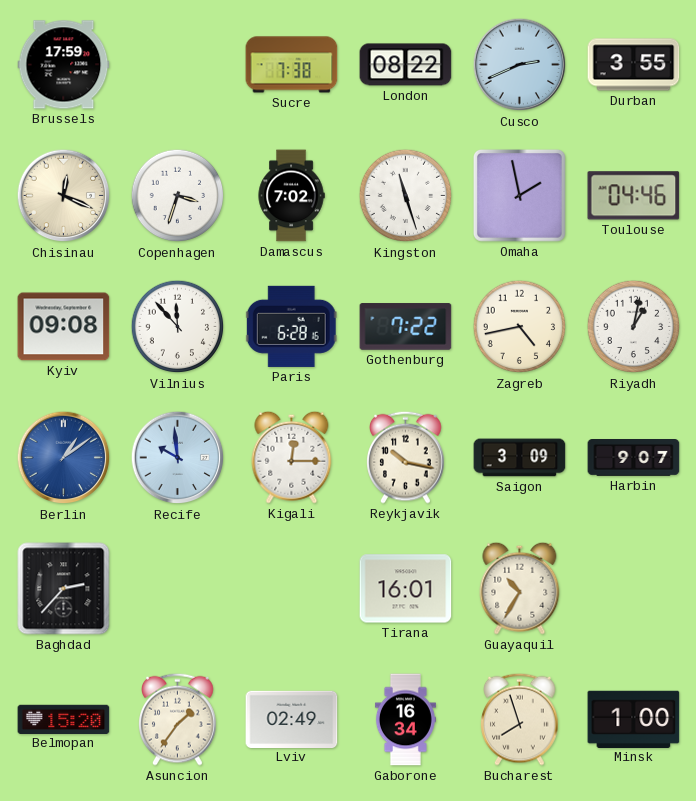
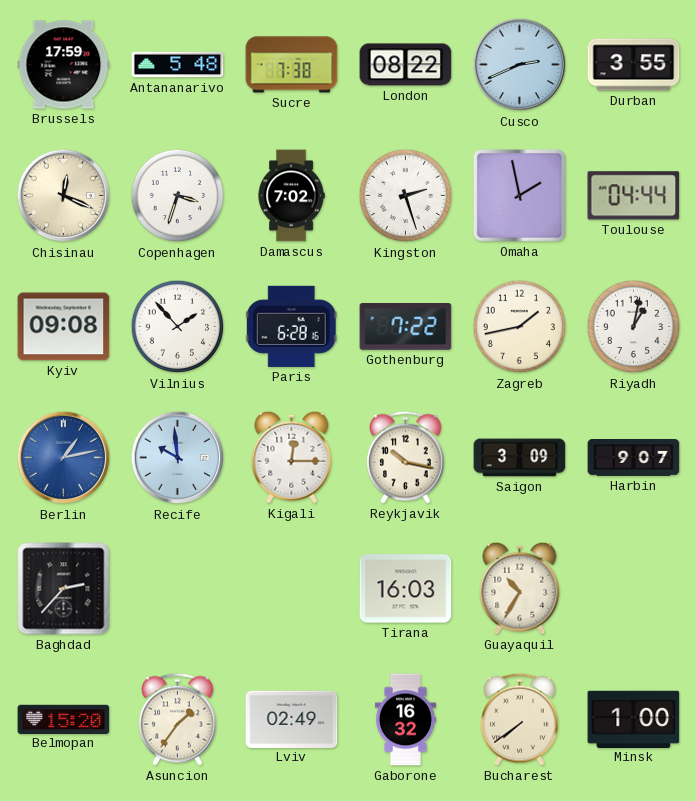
Antananarivo: none -> 5:48
Kingston: 11:27 -> 2:27
Toulouse: 04:46 -> 04:44
Vilnius: 11:53 -> 1:53
Zagreb: 4:43 -> 1:43
Berlin: 1:09 -> 1:13
Tirana: 16:01 -> 16:03
Gaborone: 16:34 -> 16:32
Bucharest: 7:57 -> 7:39
